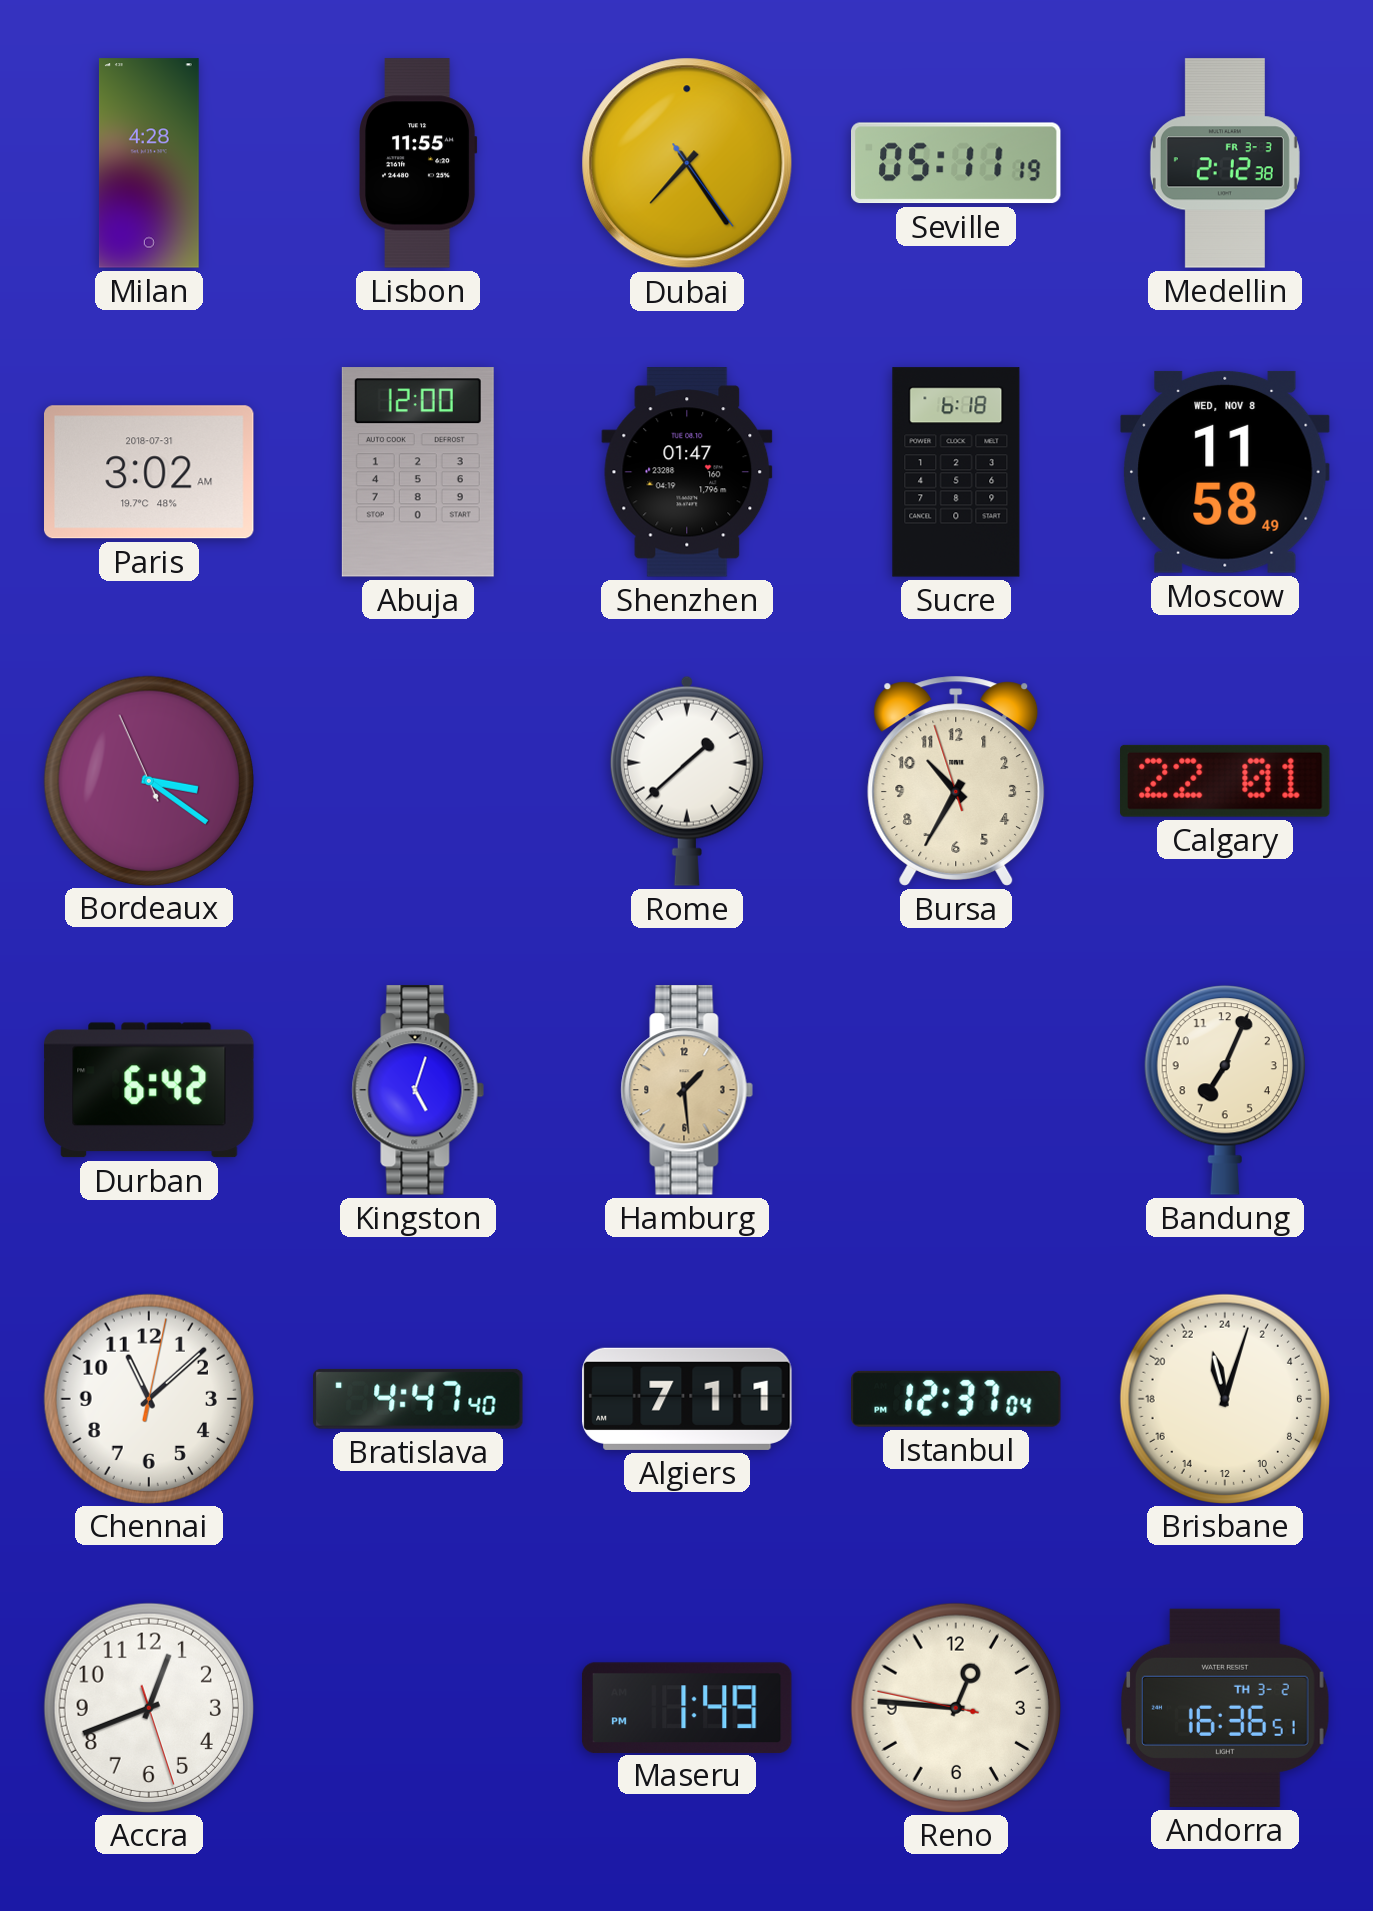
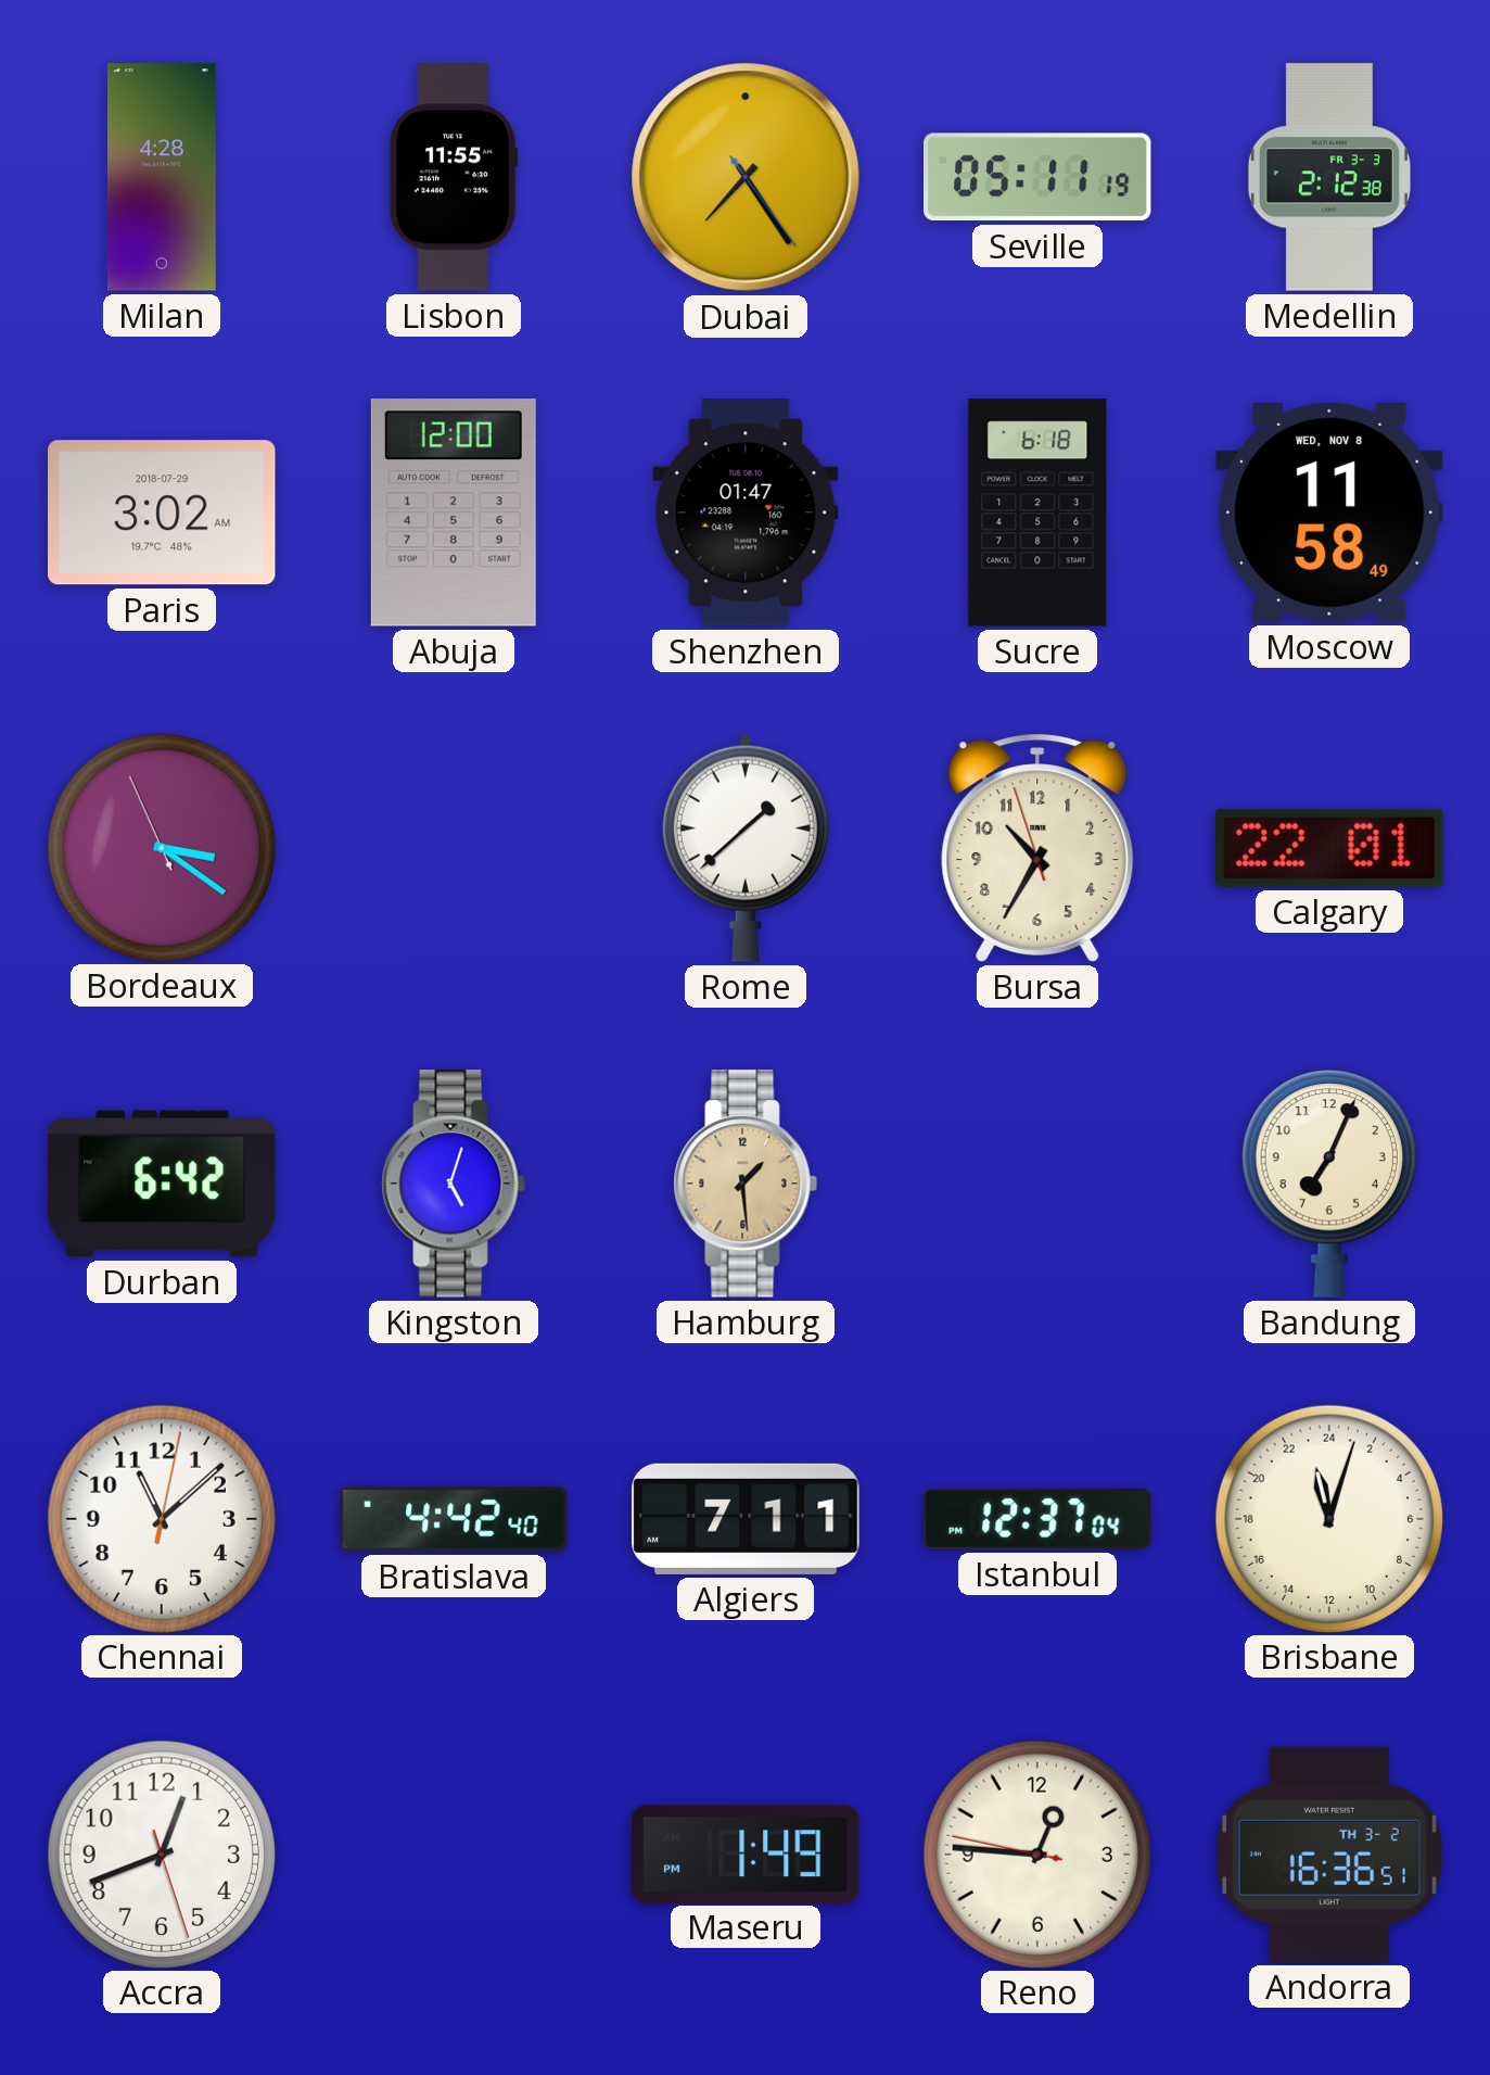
Paris date: 2018-07-31 -> 2018-07-29
Bratislava: 4:47 -> 4:42
